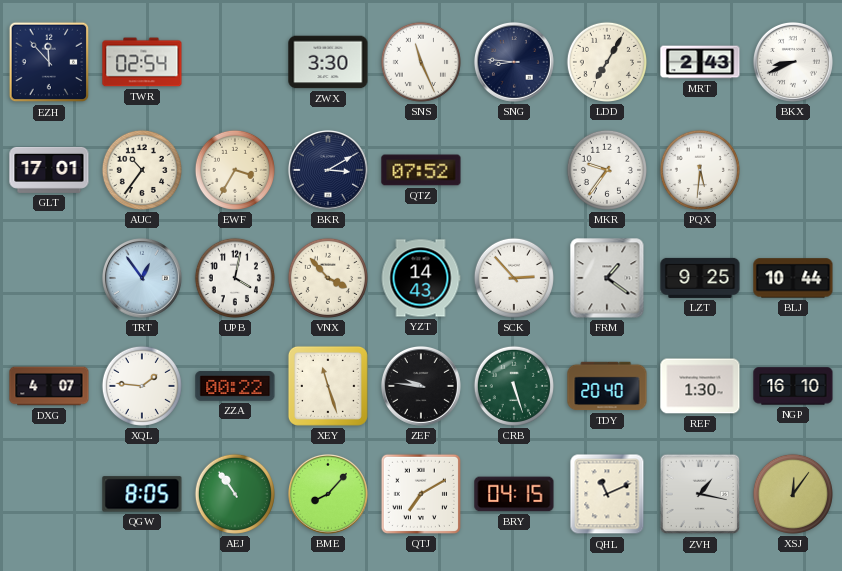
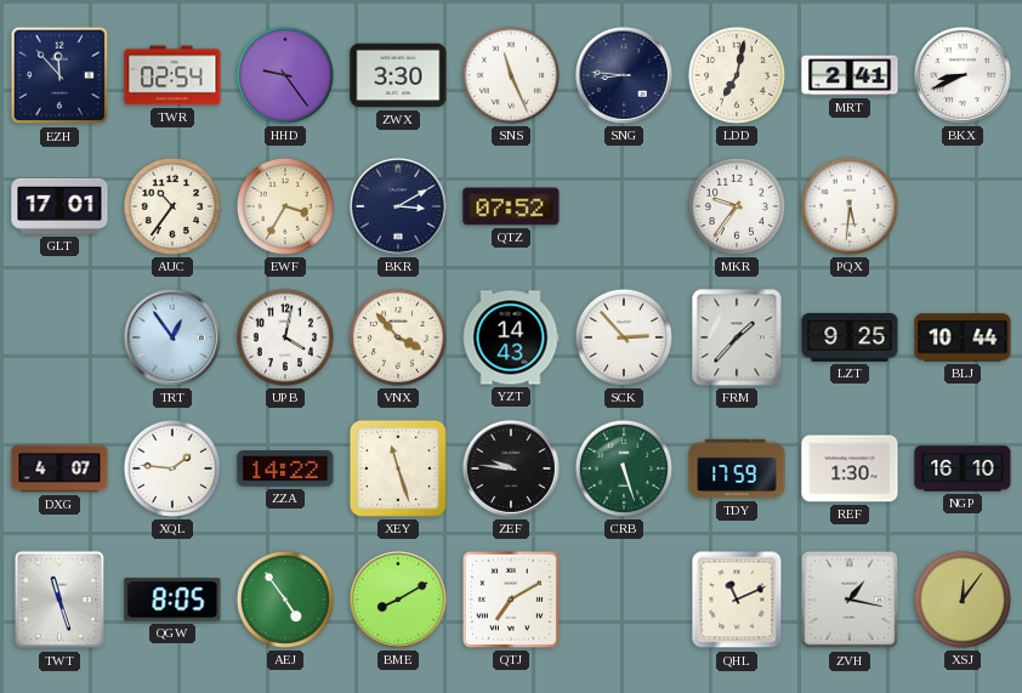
HHD: none -> 9:24
LDD: 7:05 -> 7:02
MRT: 2:43 -> 2:41
FRM: 1:21 -> 1:37
ZZA: 00:22 -> 14:22
TDY: 20:40 -> 17:59
TWT: none -> 11:27
AEJ: 10:54 -> 4:54
BME: 8:07 -> 8:10
BRY: 04:15 -> none
